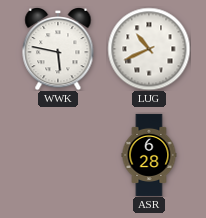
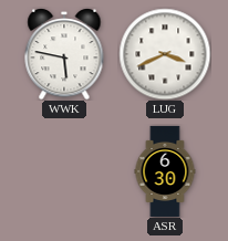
LUG: 10:41 -> 3:41
ASR: 6:28 -> 6:30
